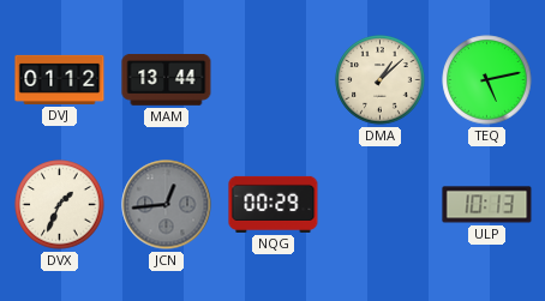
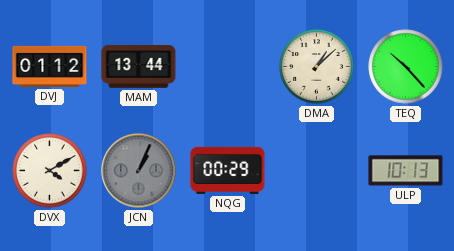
TEQ: 5:13 -> 10:23
DVX: 1:34 -> 4:10
JCN: 12:44 -> 1:04
